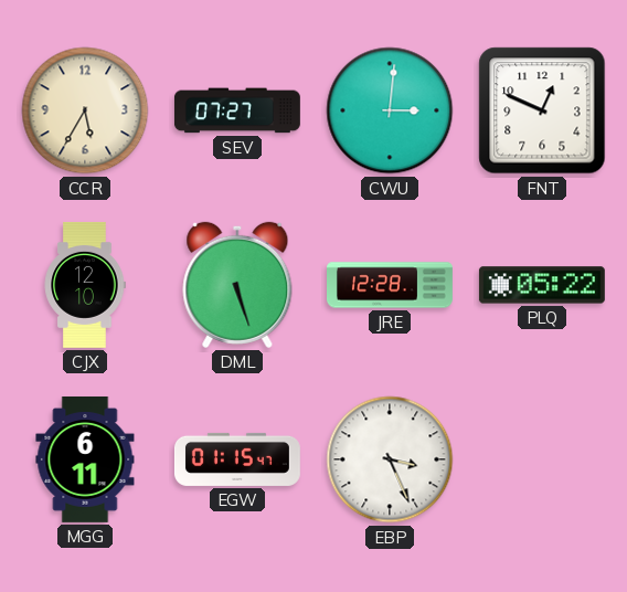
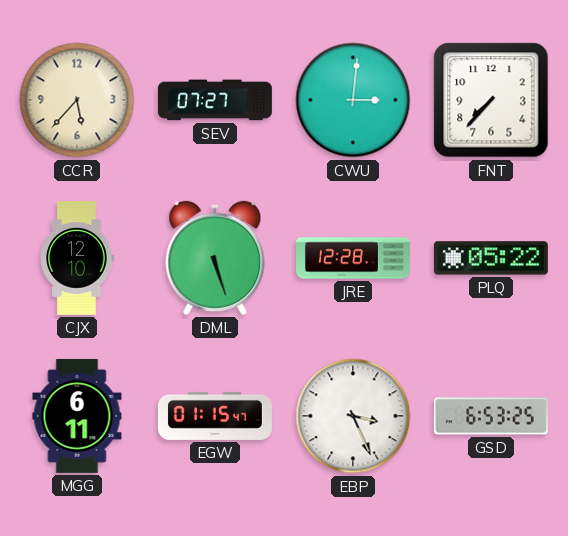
CCR: 5:35 -> 5:37
FNT: 12:49 -> 7:37
GSD: none -> 6:53
